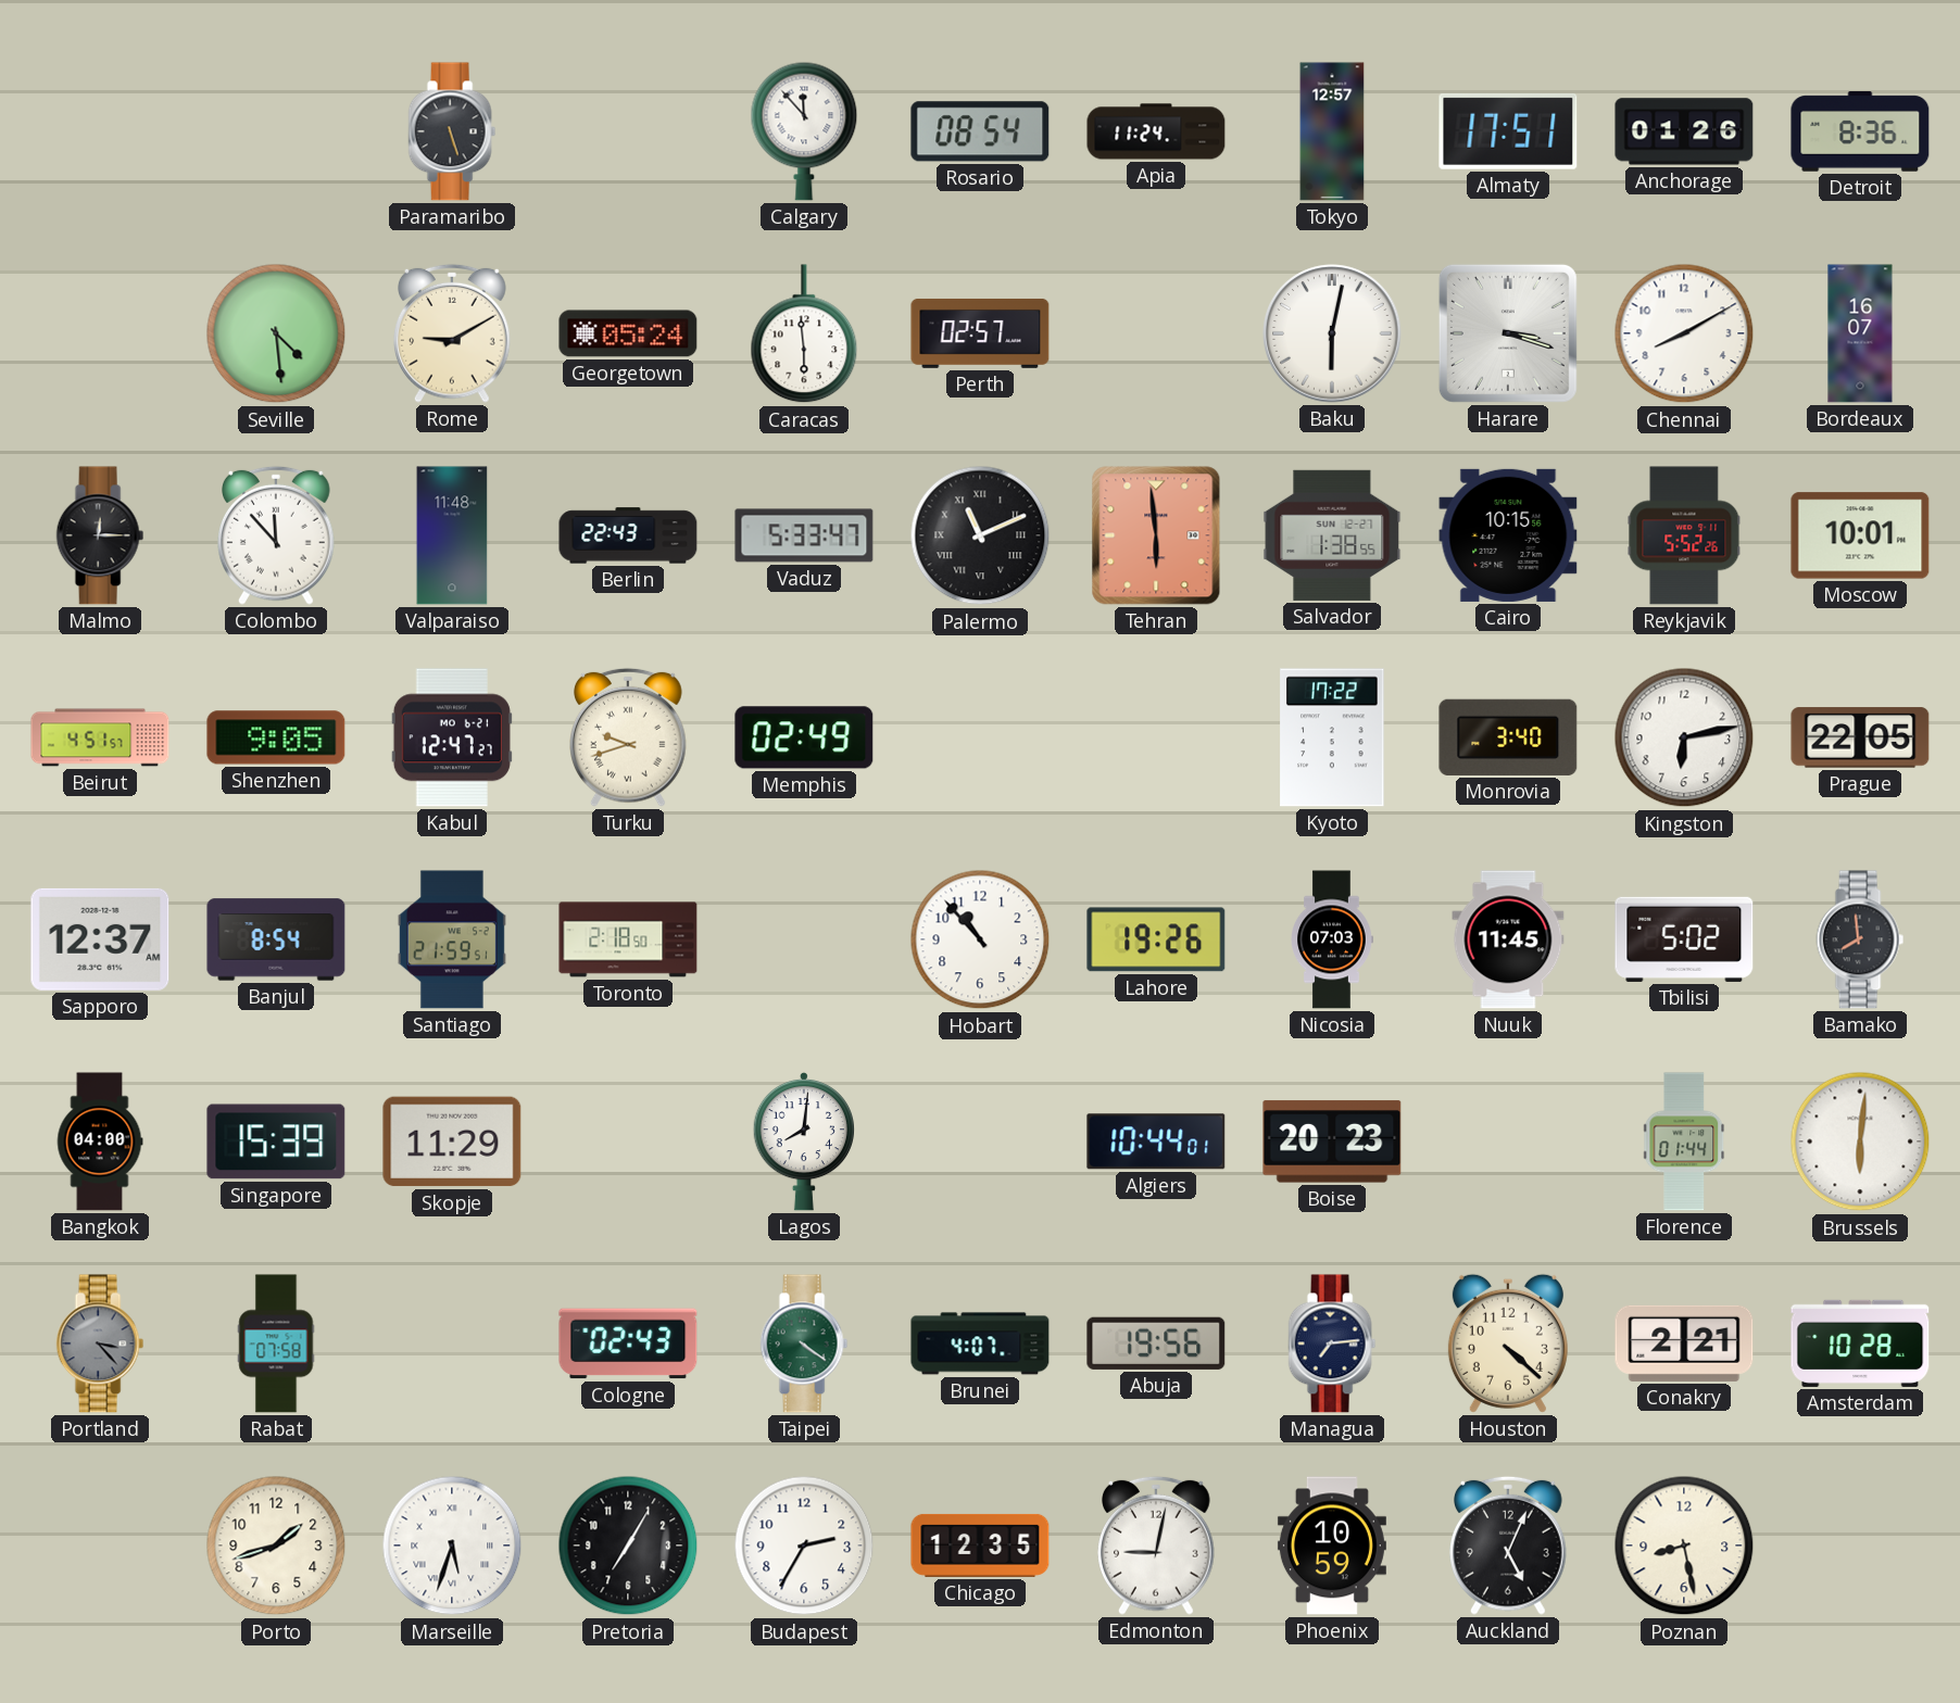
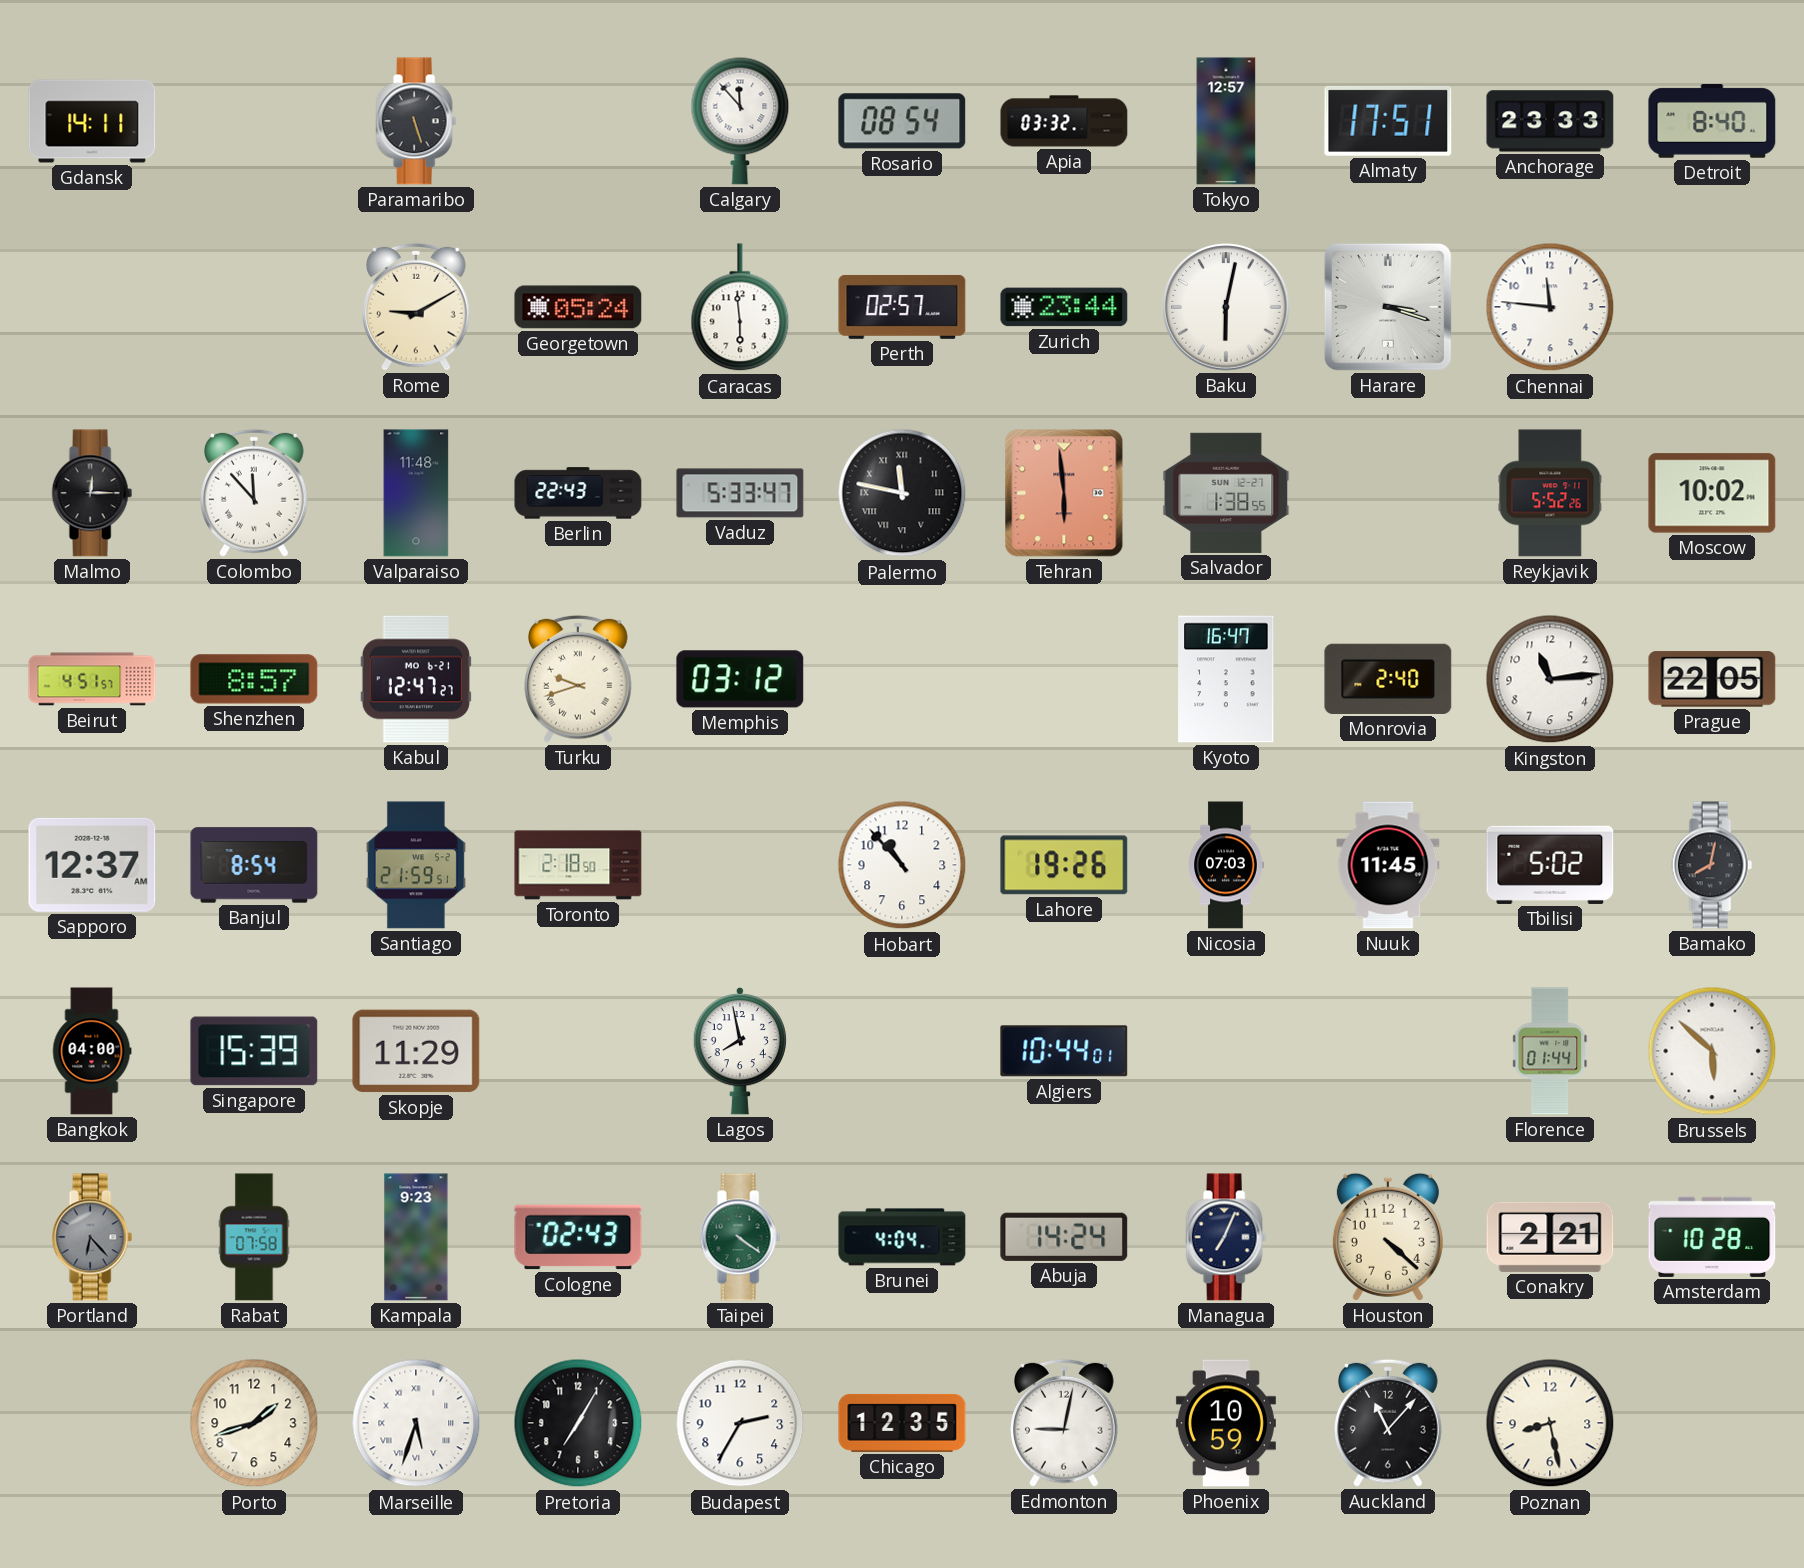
Gdansk: none -> 14:11
Apia: 11:24 -> 03:32
Anchorage: 01:26 -> 23:33
Detroit: 8:36 -> 8:40
Seville: 4:29 -> none
Zurich: none -> 23:44
Chennai: 8:10 -> 11:46
Bordeaux: 16:07 -> none
Palermo: 11:11 -> 11:47
Cairo: 10:15 -> none
Moscow: 10:01 -> 10:02
Shenzhen: 9:05 -> 8:57
Memphis: 02:49 -> 03:12
Kyoto: 17:22 -> 16:47
Monrovia: 3:40 -> 2:40
Kingston: 6:13 -> 11:14
Bamako: 7:59 -> 8:02
Lagos: 8:01 -> 7:58
Boise: 20:23 -> none
Brussels: 6:01 -> 5:52
Portland: 3:23 -> 6:23
Kampala: none -> 9:23
Brunei: 4:07 -> 4:04
Abuja: 19:56 -> 14:24
Managua: 7:14 -> 7:04
Auckland: 5:04 -> 11:07
